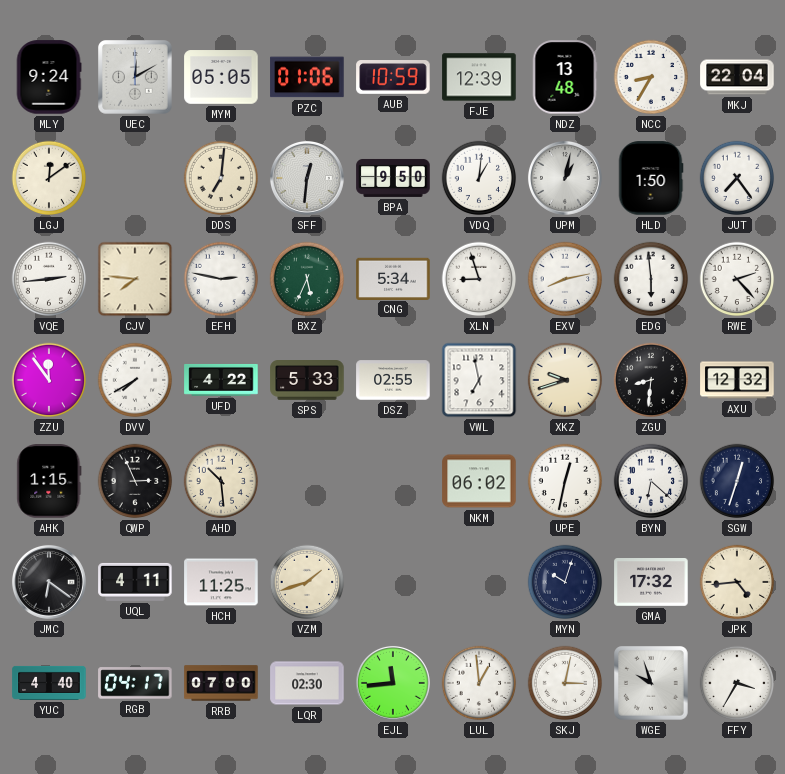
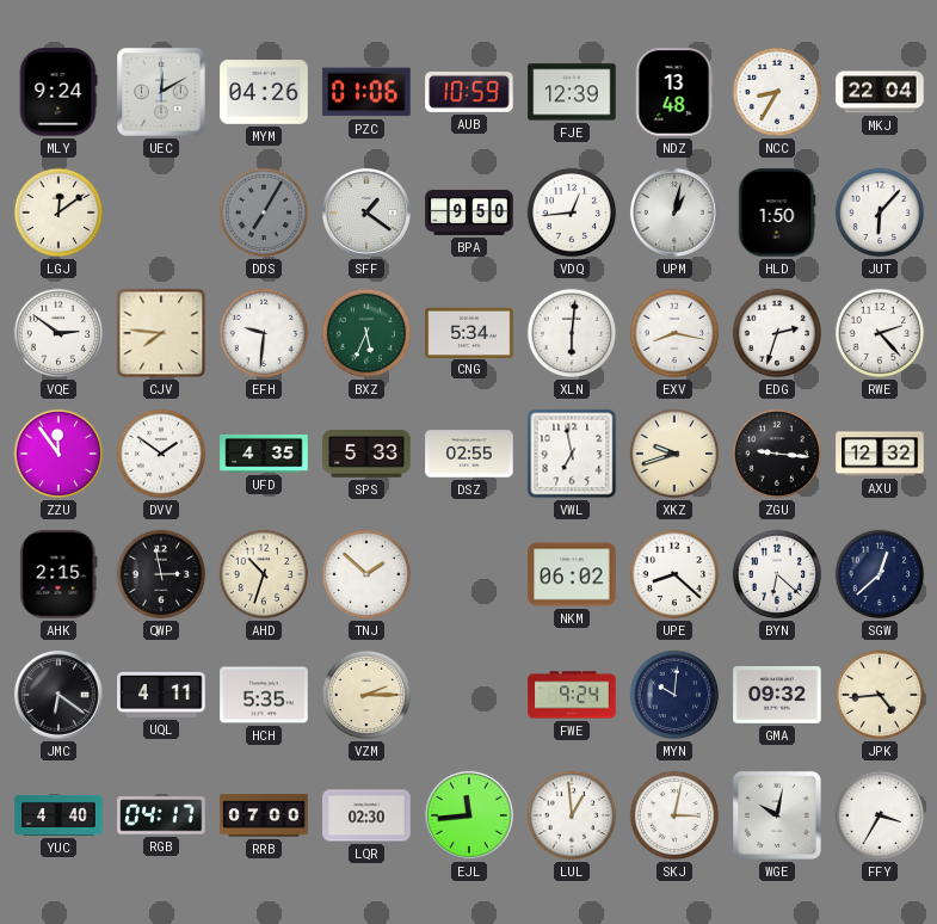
MYM: 05:05 -> 04:26
DDS: 7:01 -> 7:05
DDS dial: cream -> grey
SFF: 12:31 -> 1:21
VDQ: 1:01 -> 12:44
JUT: 7:24 -> 6:07
VQE: 2:44 -> 2:51
EFH: 2:47 -> 9:31
XLN: 8:57 -> 6:01
EXV: 8:13 -> 8:17
EDG: 5:59 -> 2:33
DVV: 7:40 -> 1:51
UFD: 4:22 -> 4:35
ZGU: 8:31 -> 9:16
AHK: 1:15 -> 2:15
QWP: 2:56 -> 2:58
AHD: 10:29 -> 10:33
TNJ: none -> 1:52
UPE: 12:32 -> 8:22
SGW: 12:33 -> 12:38
HCH: 11:25 -> 5:35
VZM: 1:42 -> 2:15
FWE: none -> 9:24
MYN: 10:03 -> 10:01
GMA: 17:32 -> 09:32
WGE: 9:57 -> 10:02
